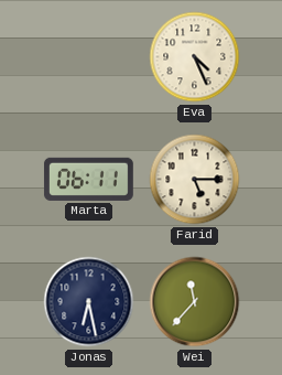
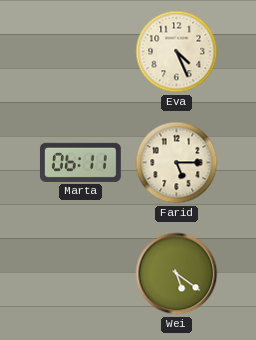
Jonas: 6:28 -> none
Wei: 11:37 -> 5:21
